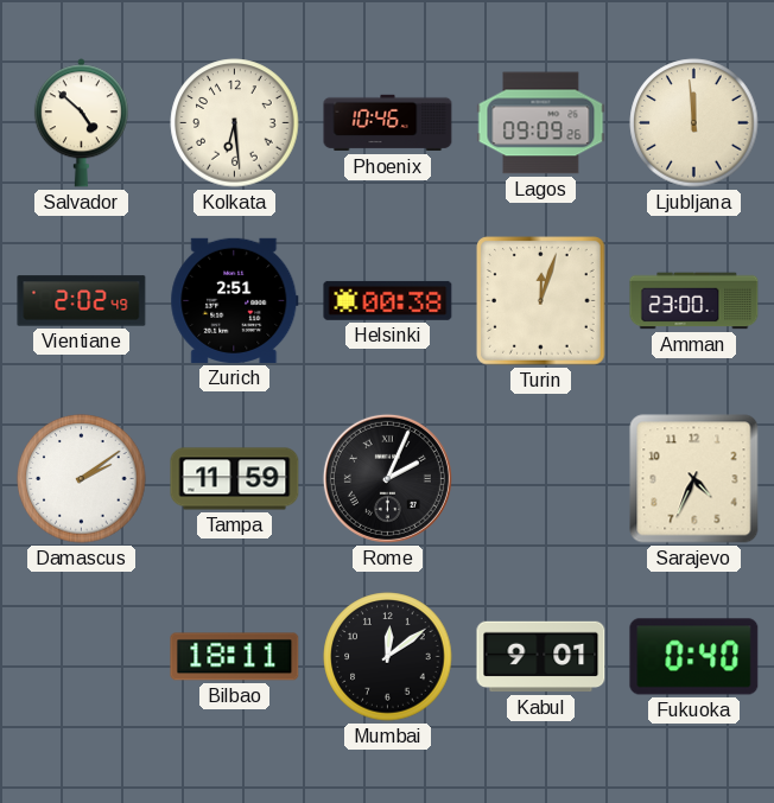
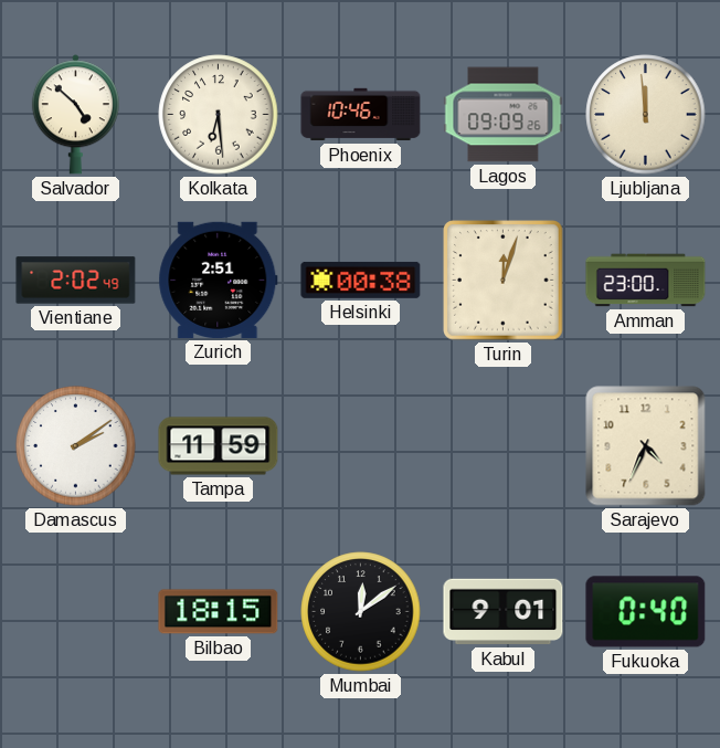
Rome: 2:04 -> none
Bilbao: 18:11 -> 18:15
